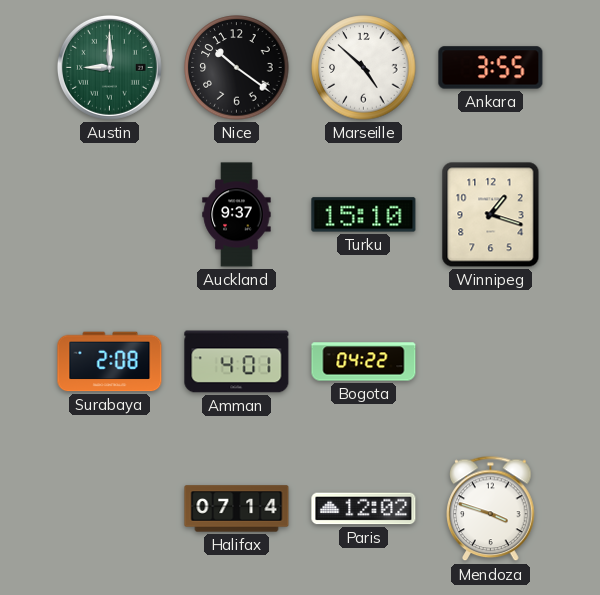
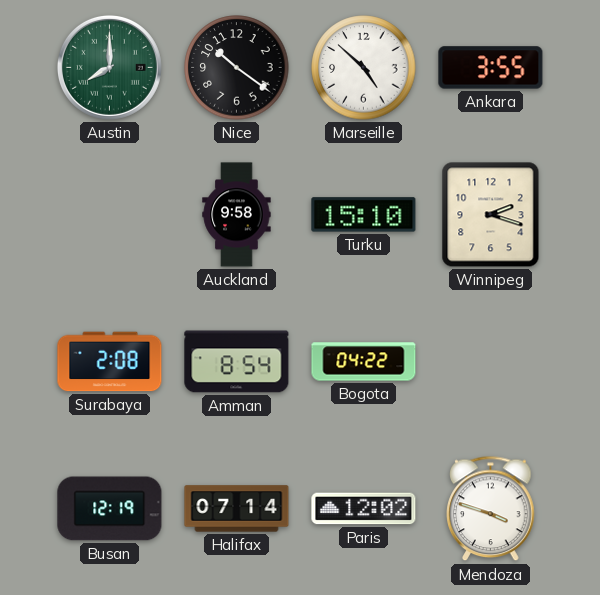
Austin: 9:00 -> 8:00
Auckland: 9:37 -> 9:58
Winnipeg: 1:18 -> 2:18
Amman: 4:01 -> 8:54
Busan: none -> 12:19
